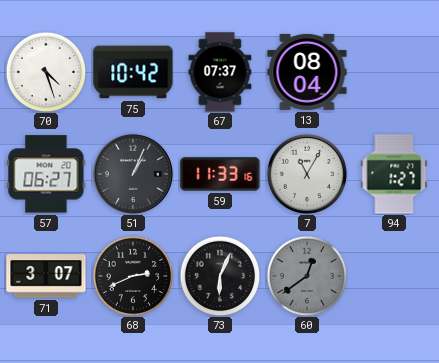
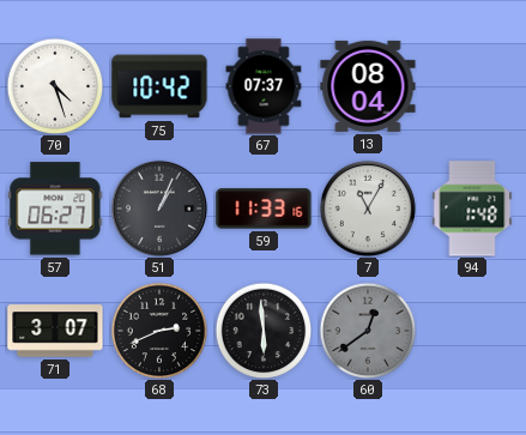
94: 1:27 -> 1:48
73: 6:04 -> 5:59
